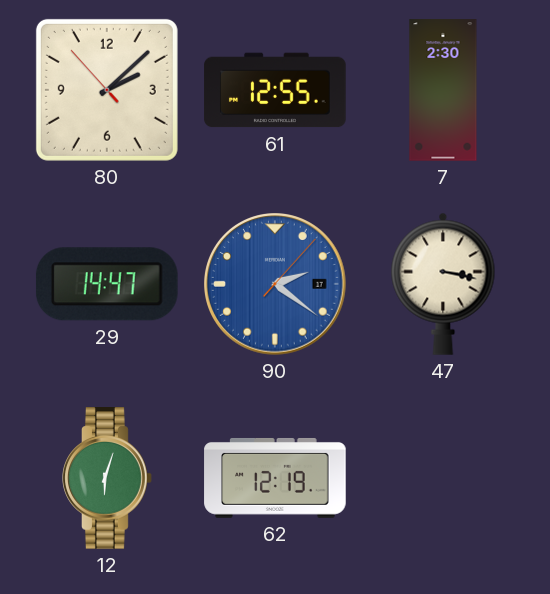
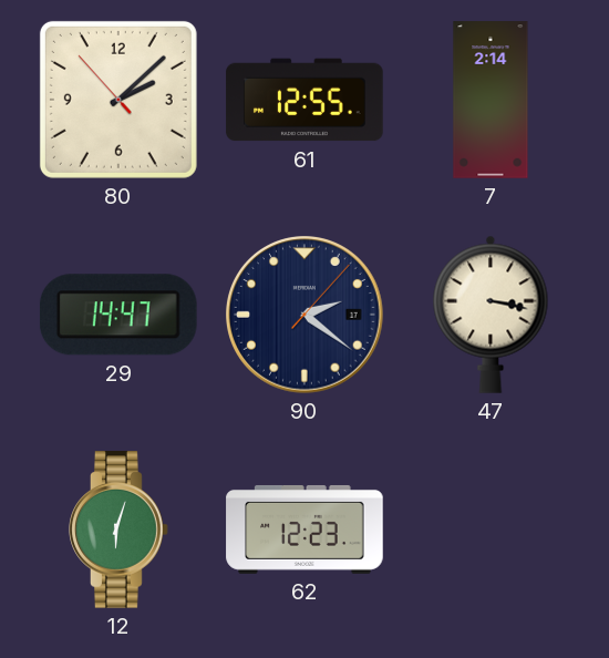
7: 2:30 -> 2:14
90 dial: blue -> navy
62: 12:19 -> 12:23
